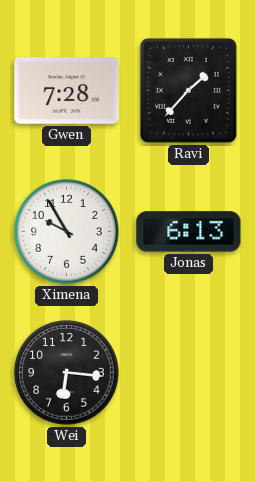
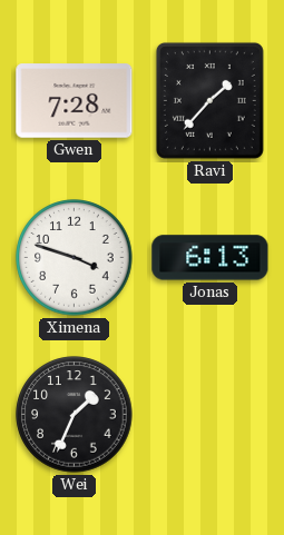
Ximena: 9:55 -> 3:48
Wei: 6:16 -> 1:34
